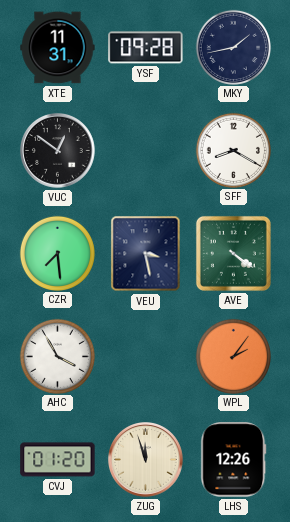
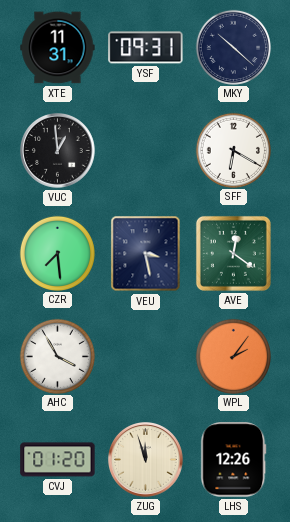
YSF: 09:28 -> 09:31
MKY: 1:43 -> 10:22
VUC: 12:51 -> 12:59
SFF: 8:20 -> 6:20
AVE: 4:21 -> 12:21
